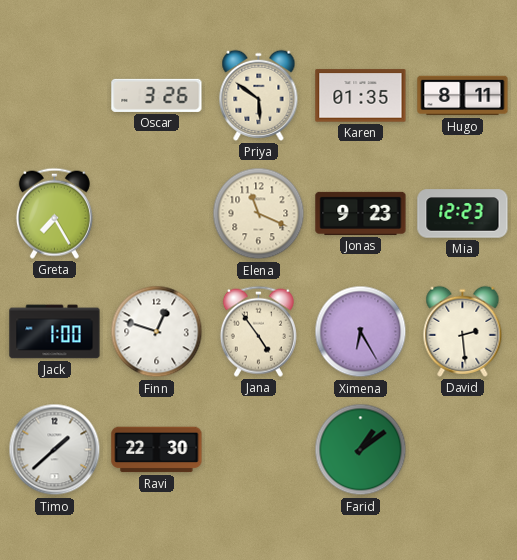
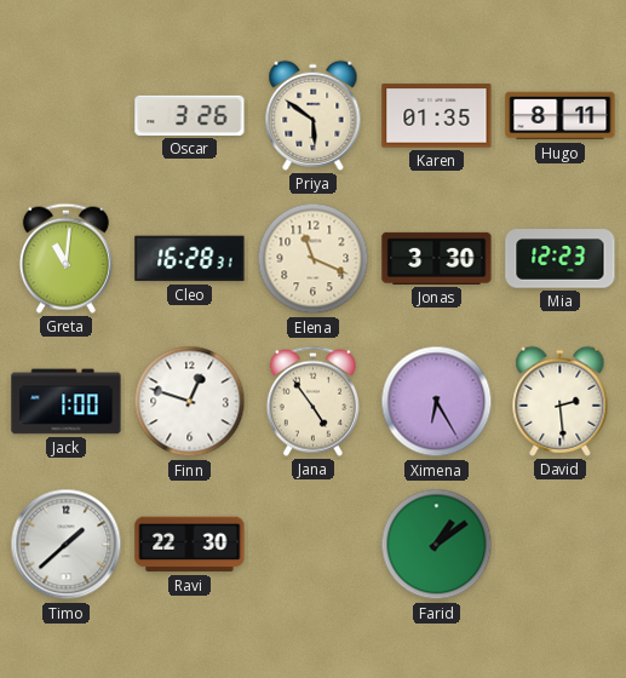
Greta: 7:25 -> 11:01
Cleo: none -> 16:28
Jonas: 9:23 -> 3:30
